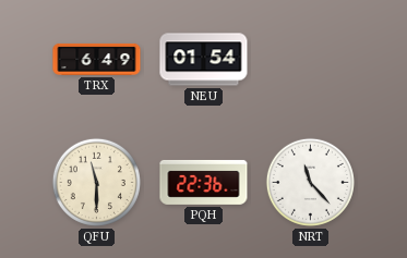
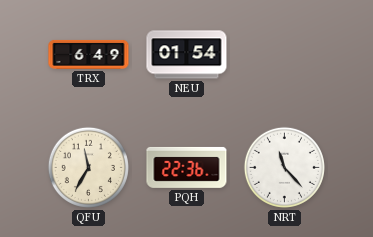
QFU: 11:30 -> 11:35
